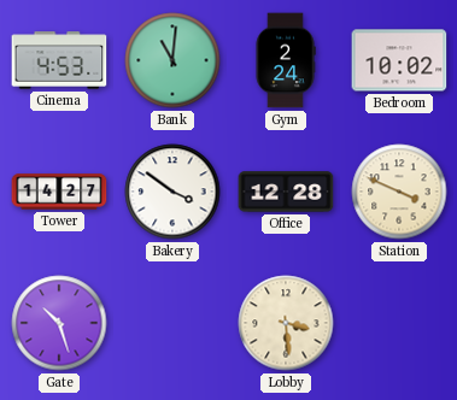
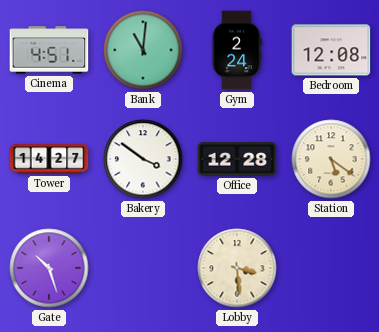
Cinema: 4:53 -> 4:51
Bedroom: 10:02 -> 12:08
Station: 3:49 -> 5:21
